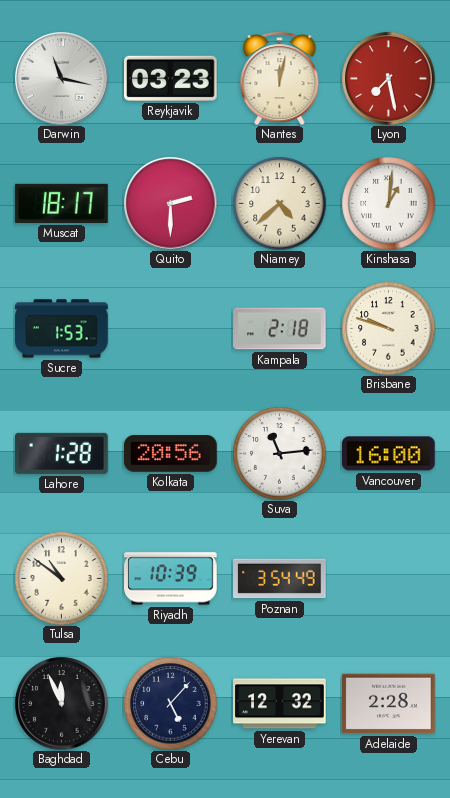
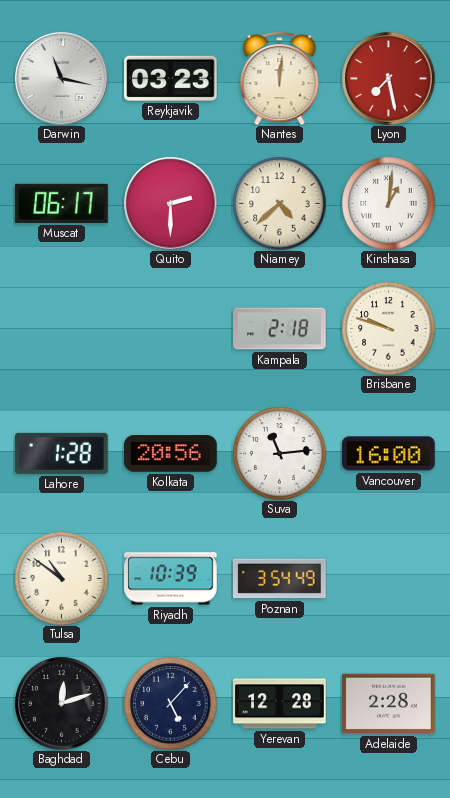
Nantes: 12:02 -> 12:01
Muscat: 18:17 -> 06:17
Sucre: 1:53 -> none
Baghdad: 11:56 -> 12:12
Yerevan: 12:32 -> 12:28
